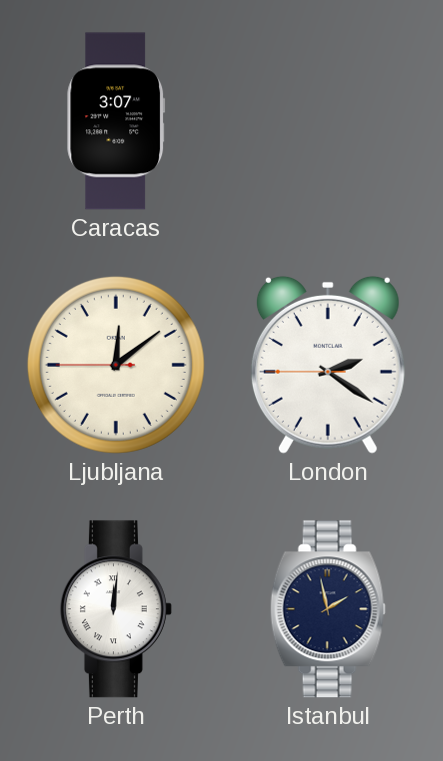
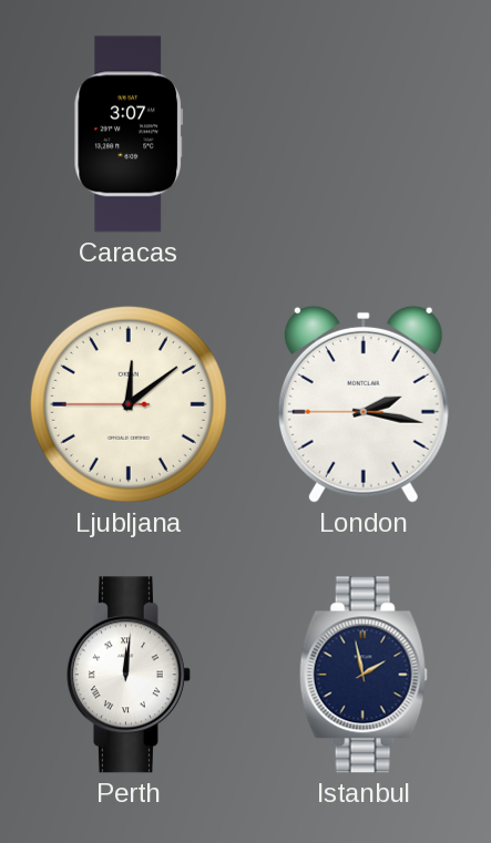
London: 2:20 -> 2:16
